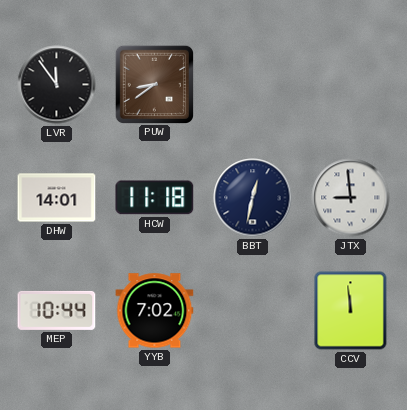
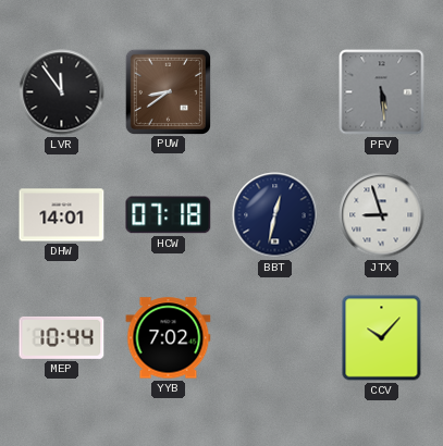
PFV: none -> 5:29
HCW: 11:18 -> 07:18
JTX: 8:59 -> 8:57
CCV: 11:59 -> 10:07
